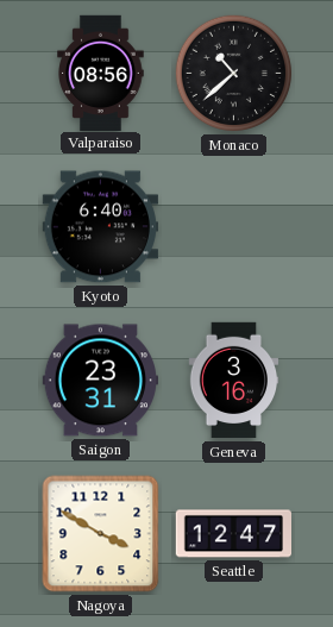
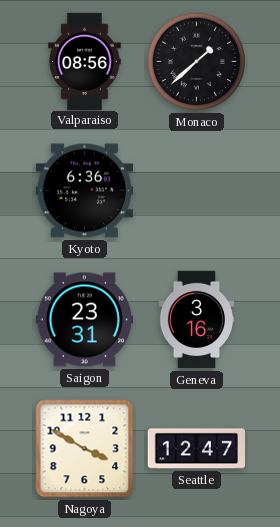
Monaco: 10:38 -> 1:38
Kyoto: 6:40 -> 6:36
